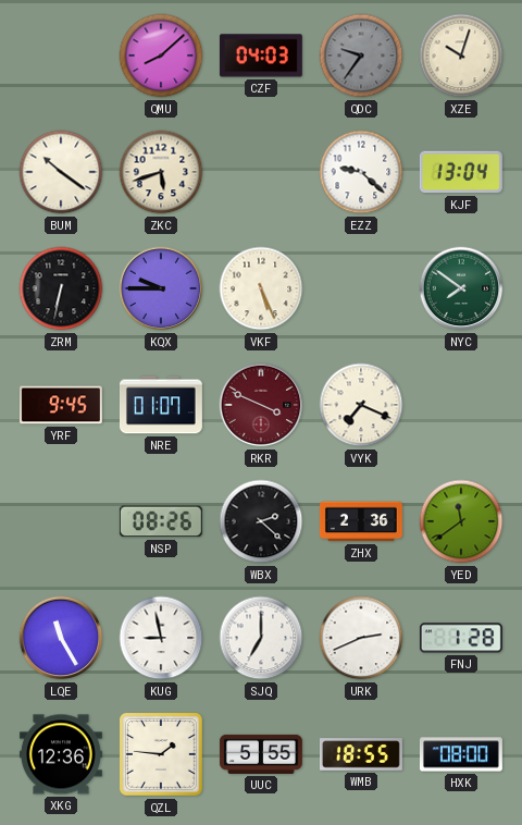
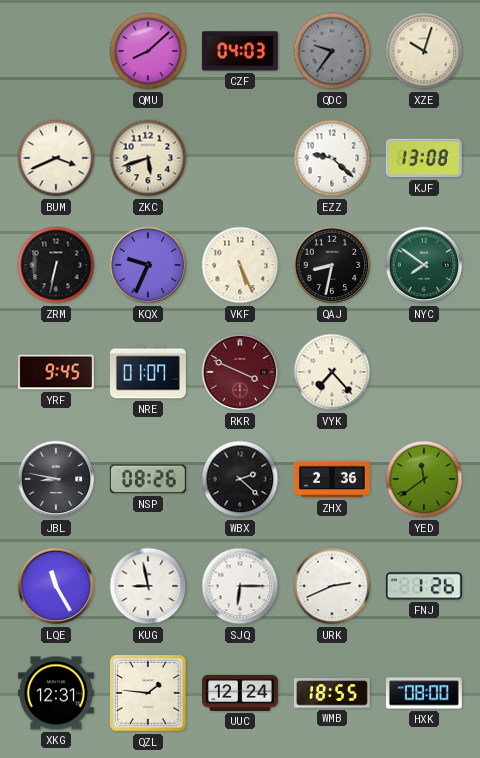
BUM: 10:21 -> 3:41
KJF: 13:04 -> 13:08
KQX: 9:45 -> 9:34
QAJ: none -> 8:32
VYK: 7:19 -> 7:23
JBL: none -> 8:47
SJQ: 7:00 -> 6:15
FNJ: 1:28 -> 1:26
XKG: 12:36 -> 12:31
UUC: 5:55 -> 12:24
